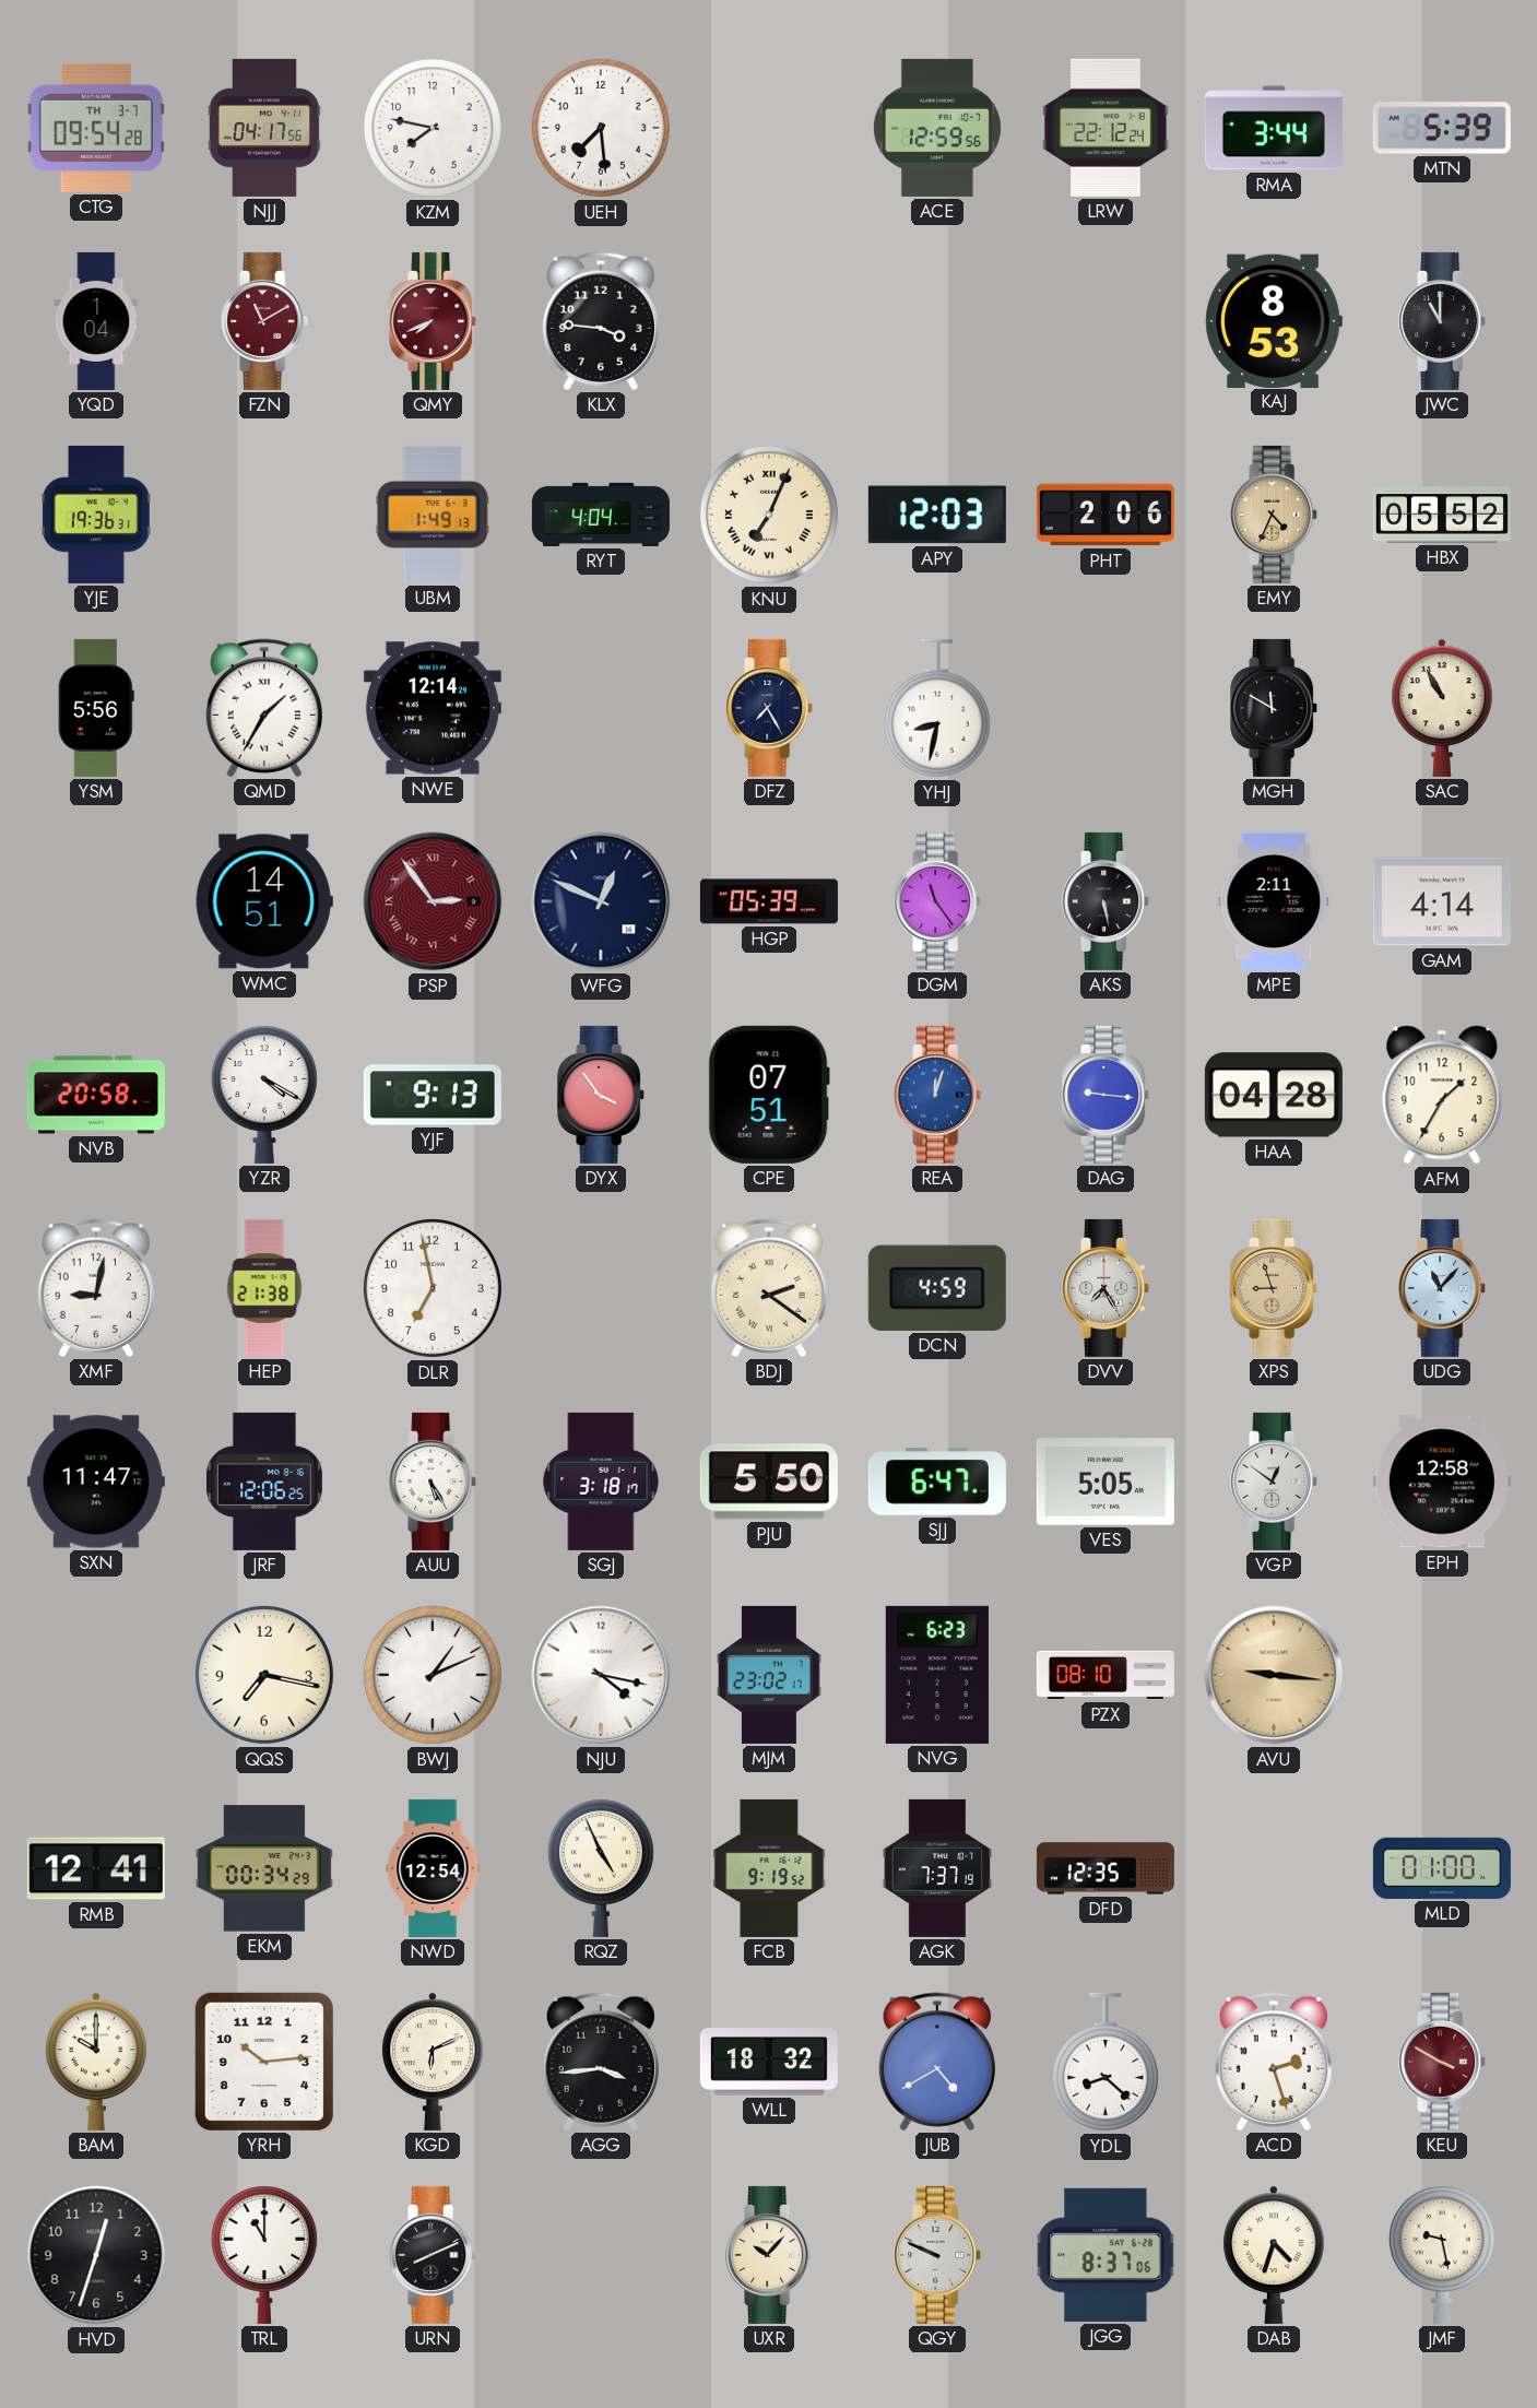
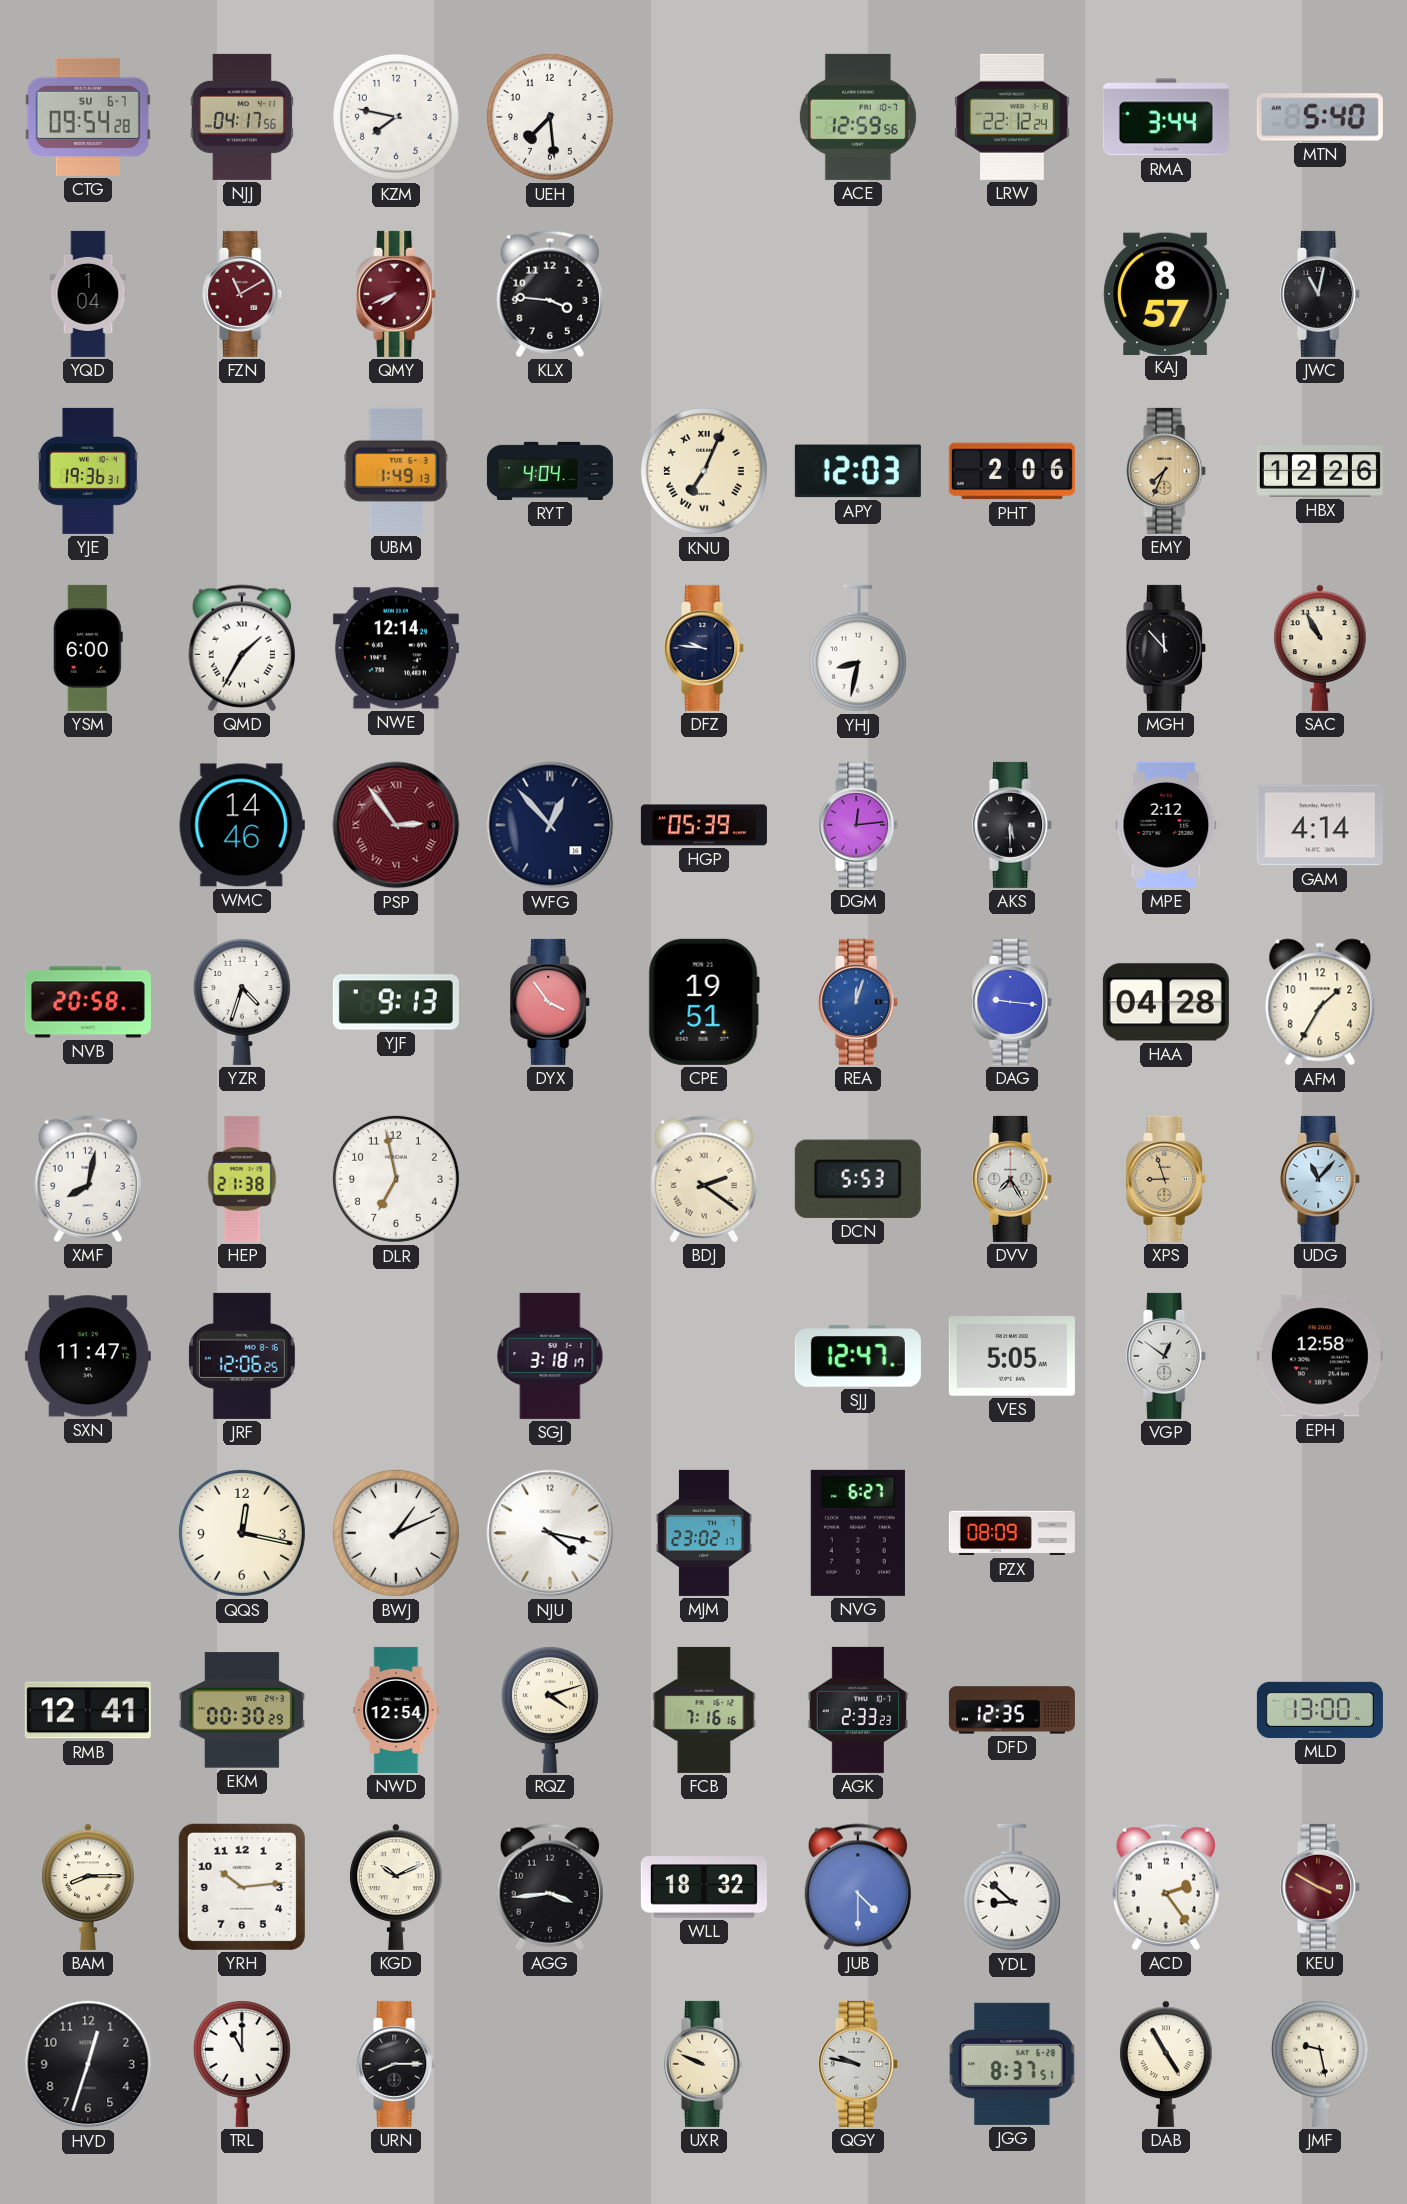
CTG date: TH 3-7 -> SU 6-7
MTN: 5:39 -> 5:40
KAJ: 8:53 -> 8:57
JWC: 11:00 -> 11:02
EMY: 4:34 -> 7:34
HBX: 05:52 -> 12:26
YSM: 5:56 -> 6:00
DFZ: 7:25 -> 9:46
MGH: 11:50 -> 11:53
WMC: 14:51 -> 14:46
WFG: 12:49 -> 12:53
DGM: 11:24 -> 12:14
AKS: 5:28 -> 5:30
MPE: 2:11 -> 2:12
YZR: 4:20 -> 4:33
CPE: 07:51 -> 19:51
XMF: 9:02 -> 8:02
DCN: 4:59 -> 5:53
AUU: 5:25 -> none
PJU: 5:50 -> none
SJJ: 6:47 -> 12:47
QQS: 7:17 -> 12:17
NVG: 6:23 -> 6:27
PZX: 08:10 -> 08:09
AVU: 9:16 -> none
EKM: 00:34 -> 00:30
RQZ: 4:56 -> 4:12
FCB: 9:19 -> 7:16
AGK: 7:37 -> 2:33
MLD: 01:00 -> 13:00
BAM: 10:00 -> 8:15
KGD: 6:11 -> 10:11
JUB: 4:40 -> 4:30
YDL: 8:22 -> 8:52
ACD: 2:27 -> 2:24
URN: 8:11 -> 8:15
UXR: 10:07 -> 9:49
QGY: 9:49 -> 9:47
JGG: 8:37:06 -> 8:37:51
DAB: 4:33 -> 4:55
